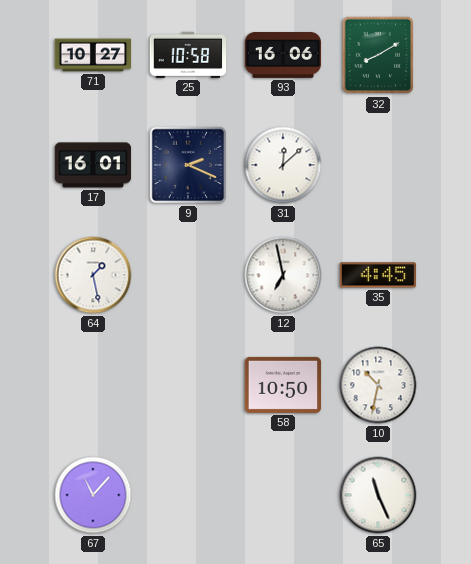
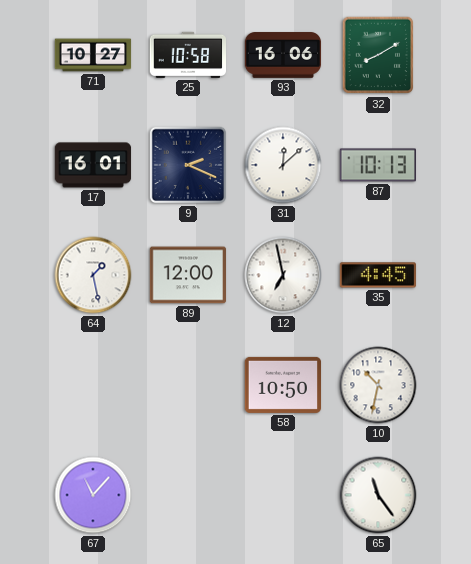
87: none -> 10:13
89: none -> 12:00
65: 11:26 -> 11:24
